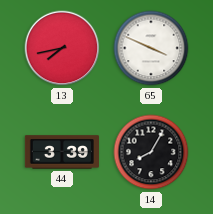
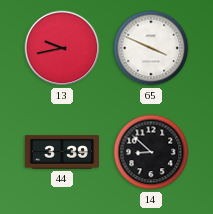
13: 7:43 -> 9:43
14: 8:05 -> 8:52
